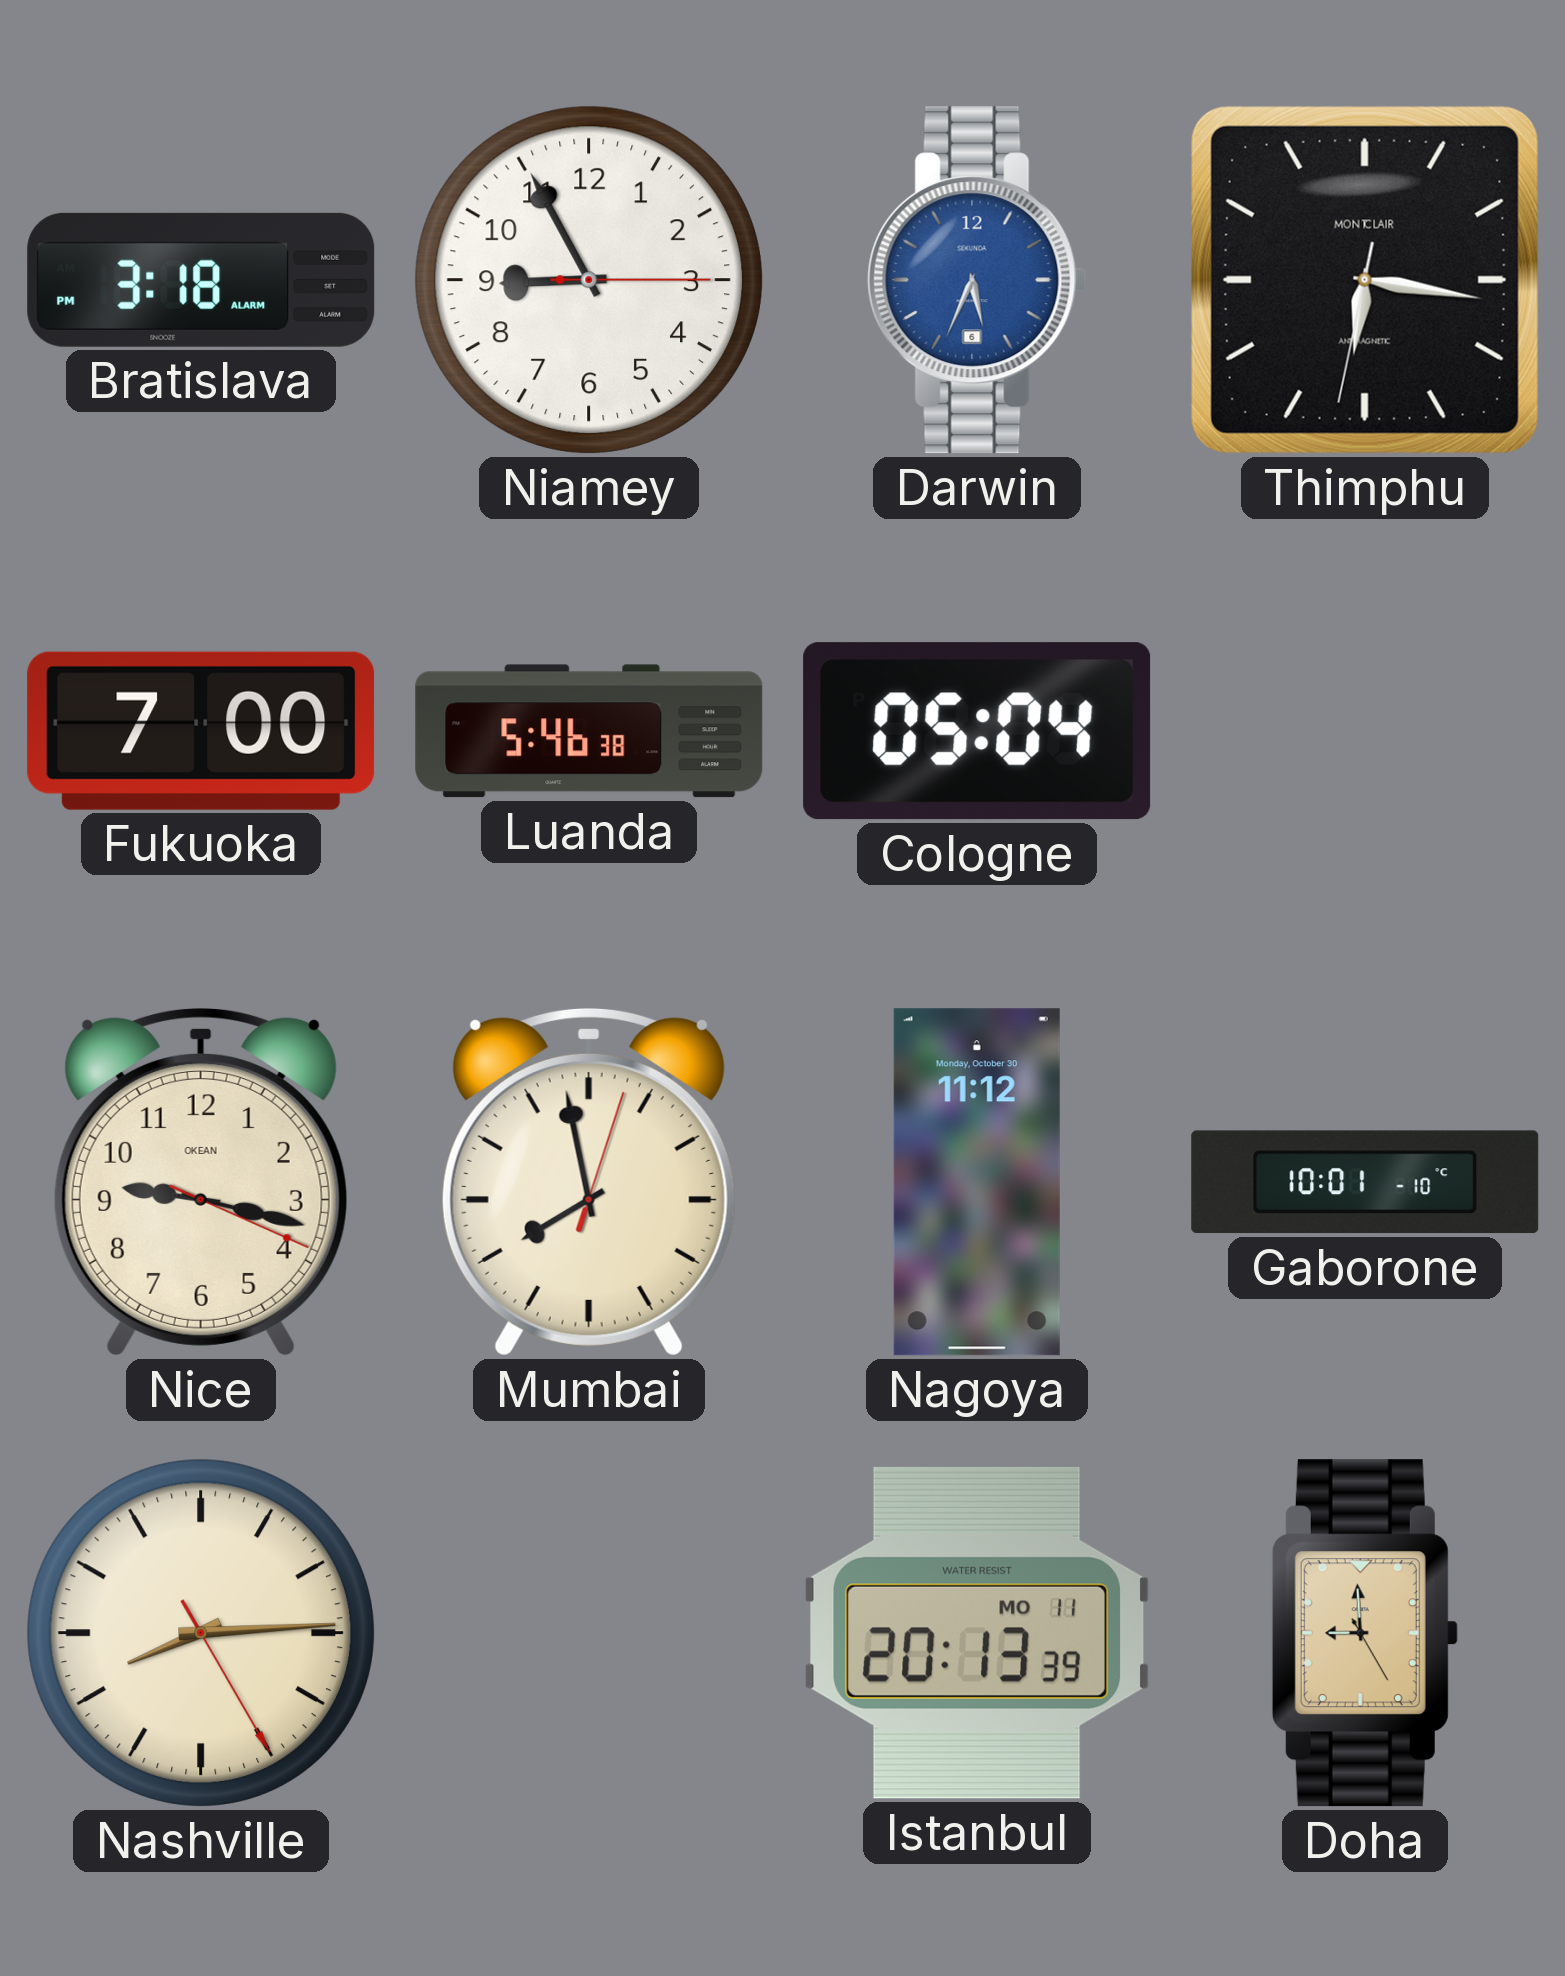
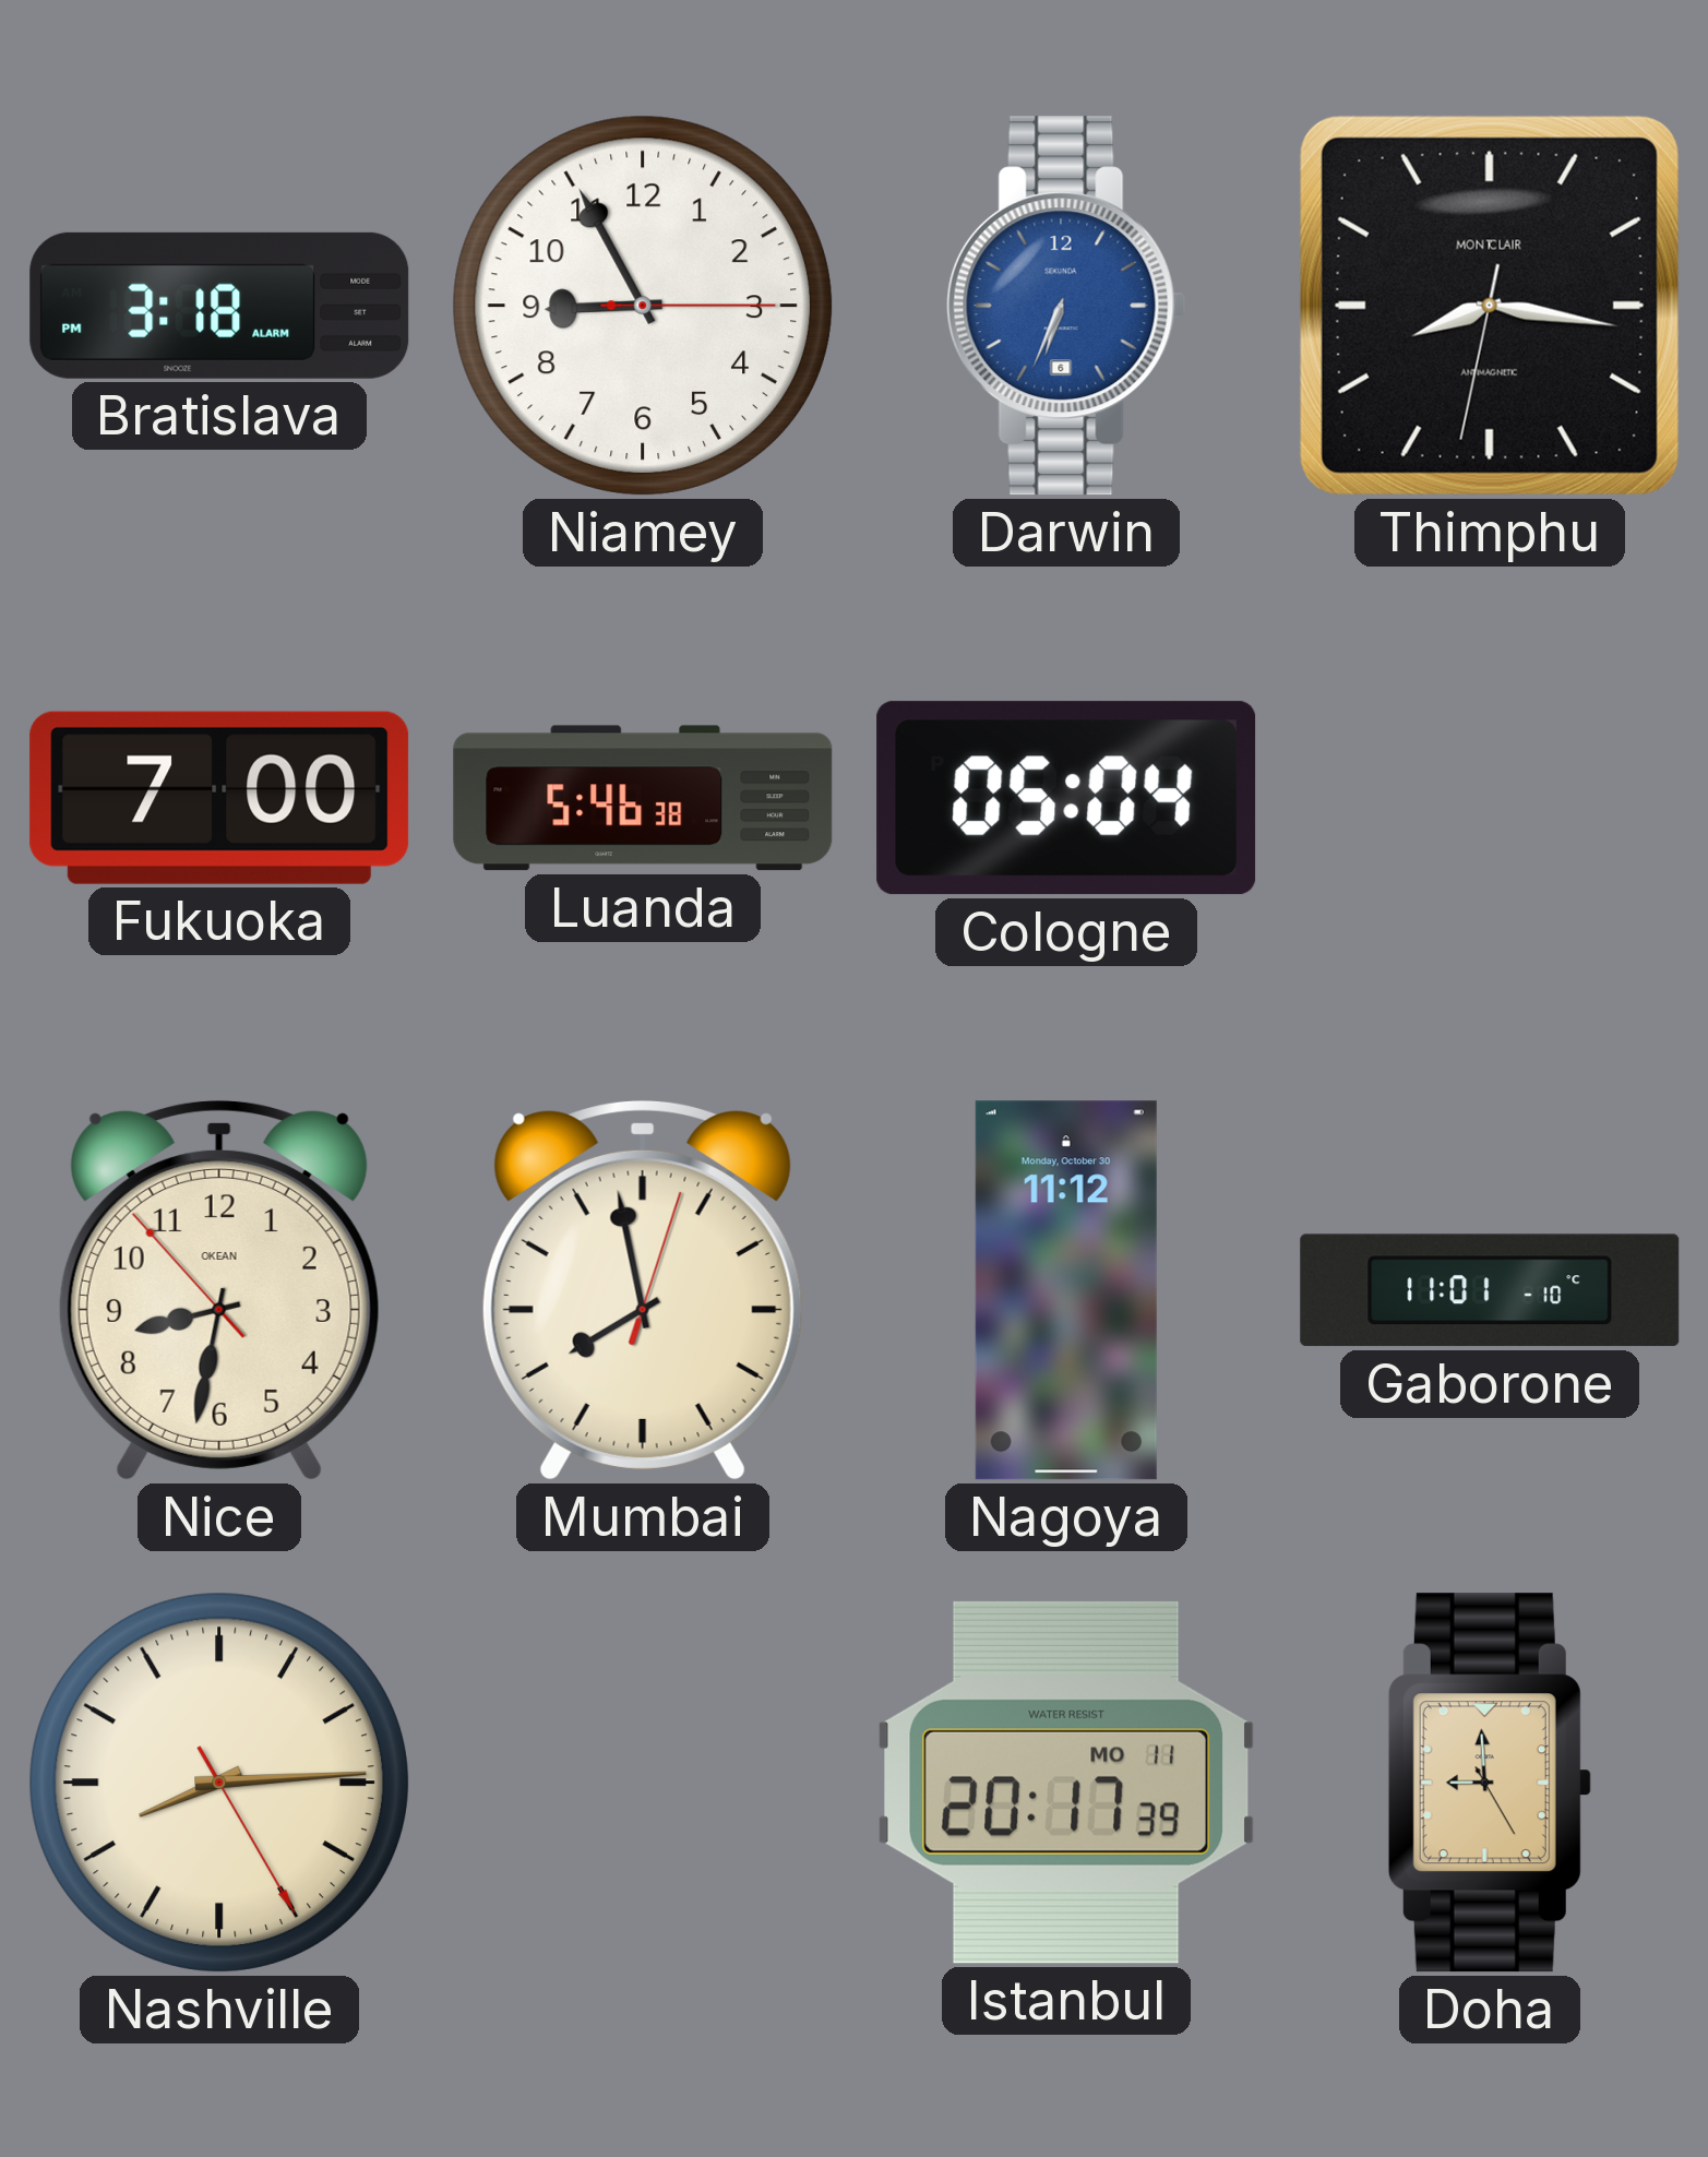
Darwin: 5:34 -> 6:34
Thimphu: 6:16 -> 8:16
Nice: 9:17 -> 8:31
Gaborone: 10:01 -> 11:01
Istanbul: 20:13 -> 20:17
